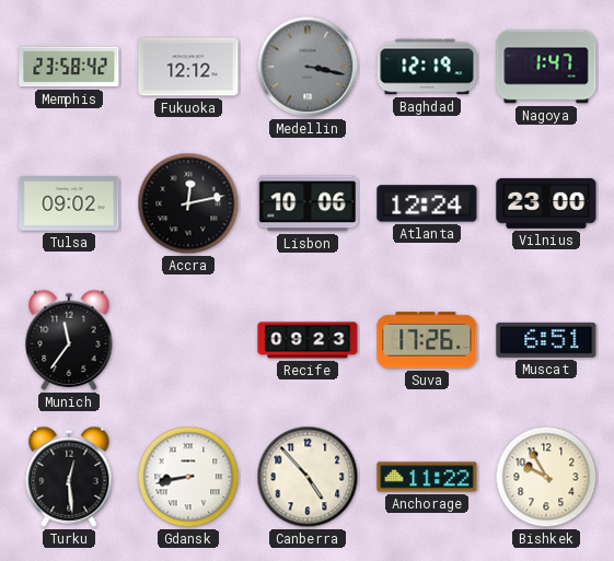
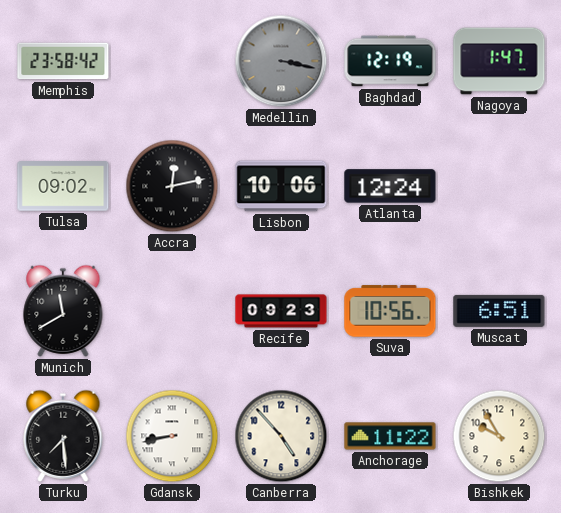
Fukuoka: 12:12 -> none
Vilnius: 23:00 -> none
Munich: 11:36 -> 11:40
Suva: 17:26 -> 10:56
Turku: 12:29 -> 7:29
